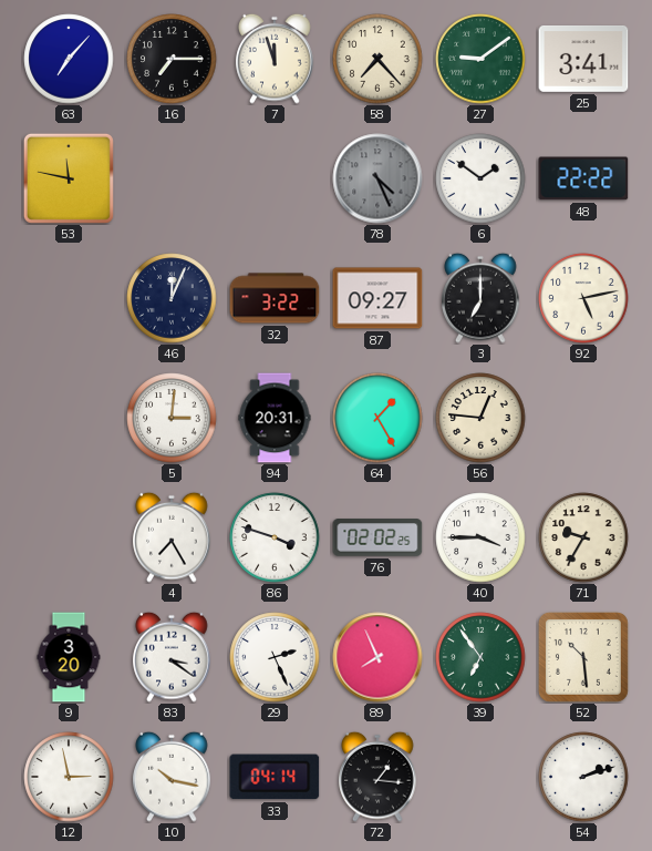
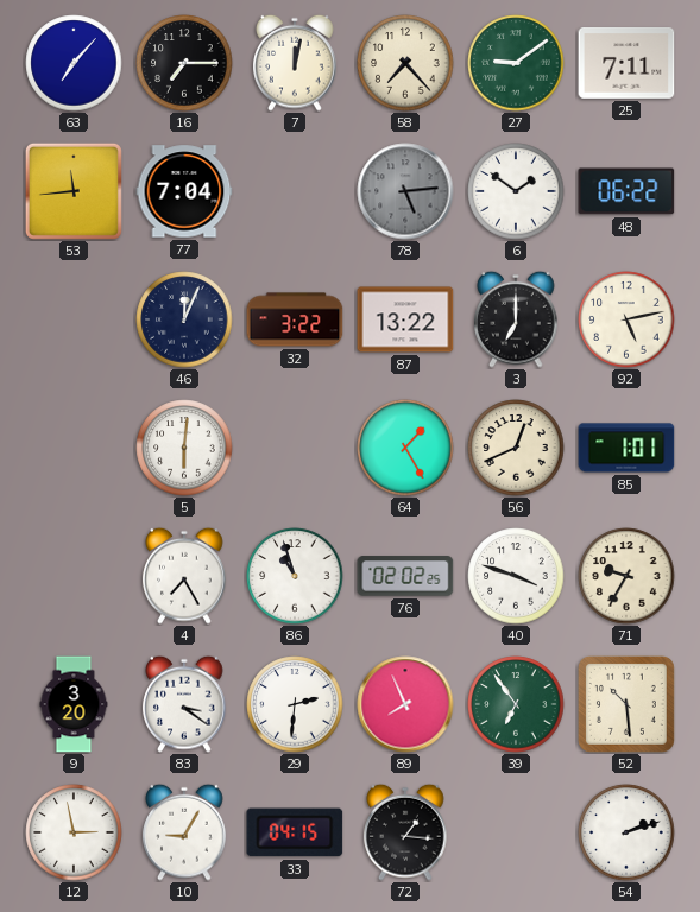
7: 11:57 -> 12:02
25: 3:41 -> 7:11
53: 11:47 -> 11:44
77: none -> 7:04
78: 4:26 -> 5:14
48: 22:22 -> 06:22
87: 09:27 -> 13:22
5: 3:01 -> 6:01
94: 20:31 -> none
56: 12:46 -> 12:41
85: none -> 1:01
86: 3:48 -> 10:57
40: 3:45 -> 3:48
29: 2:26 -> 2:31
10: 10:17 -> 9:05
33: 04:14 -> 04:15
